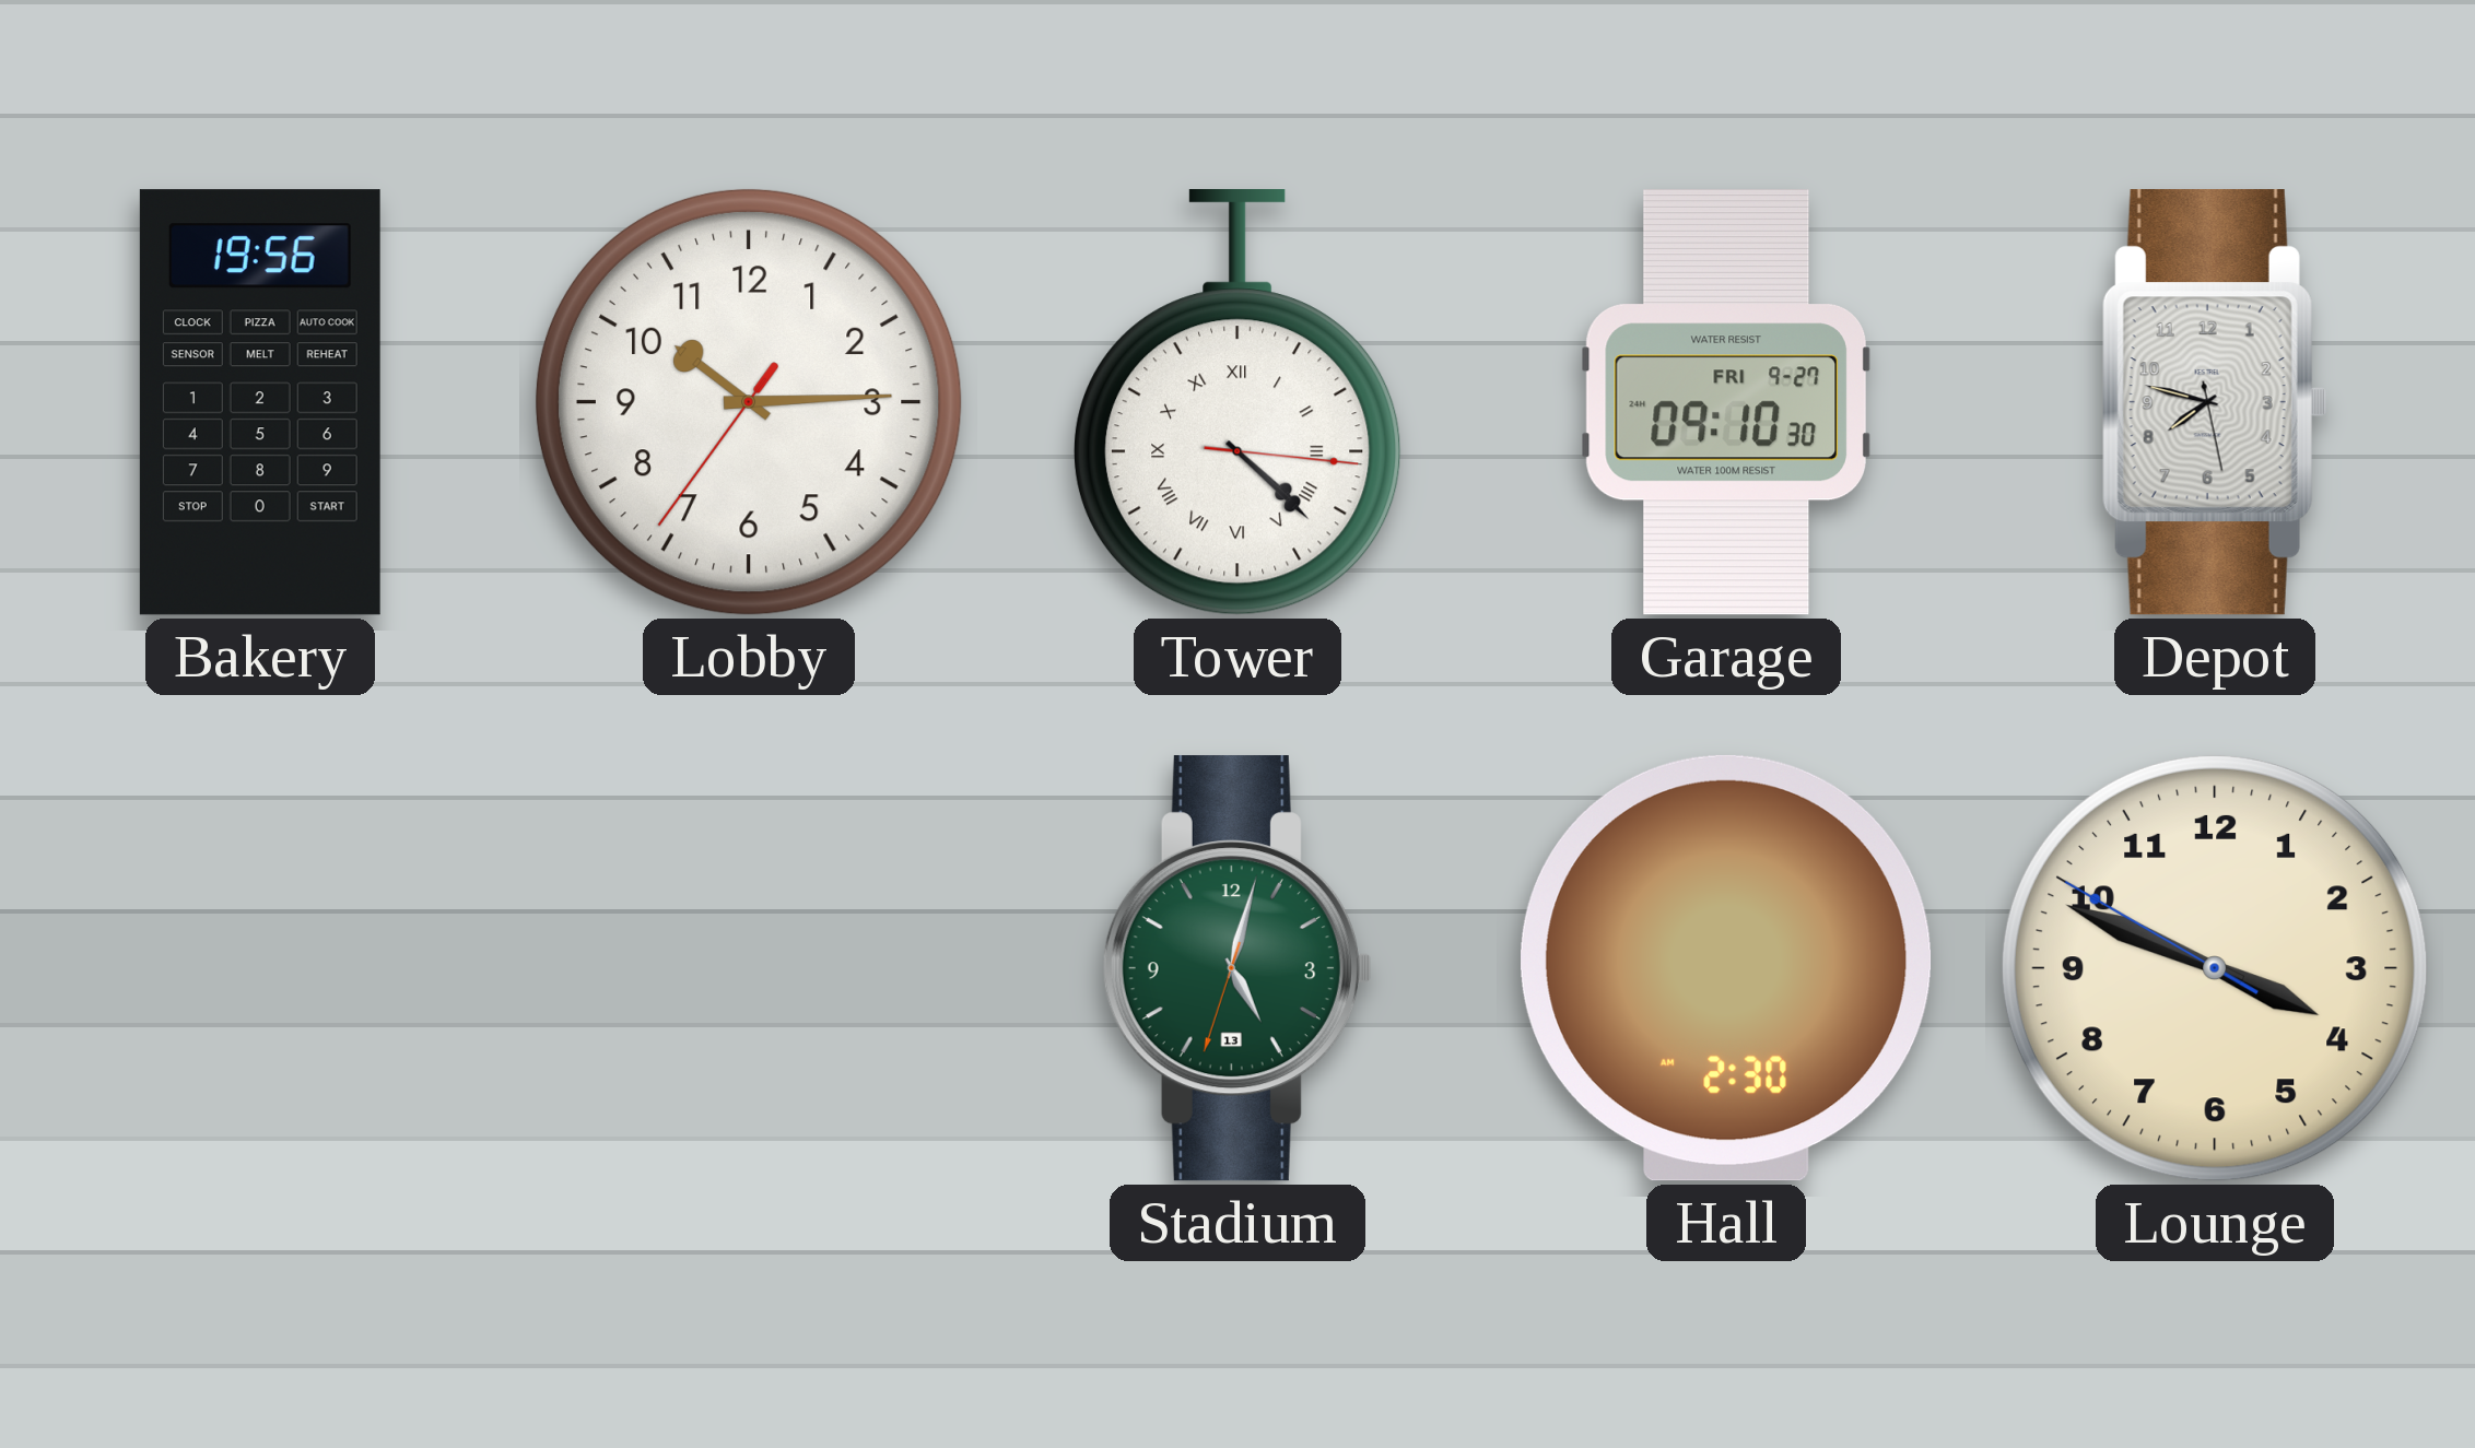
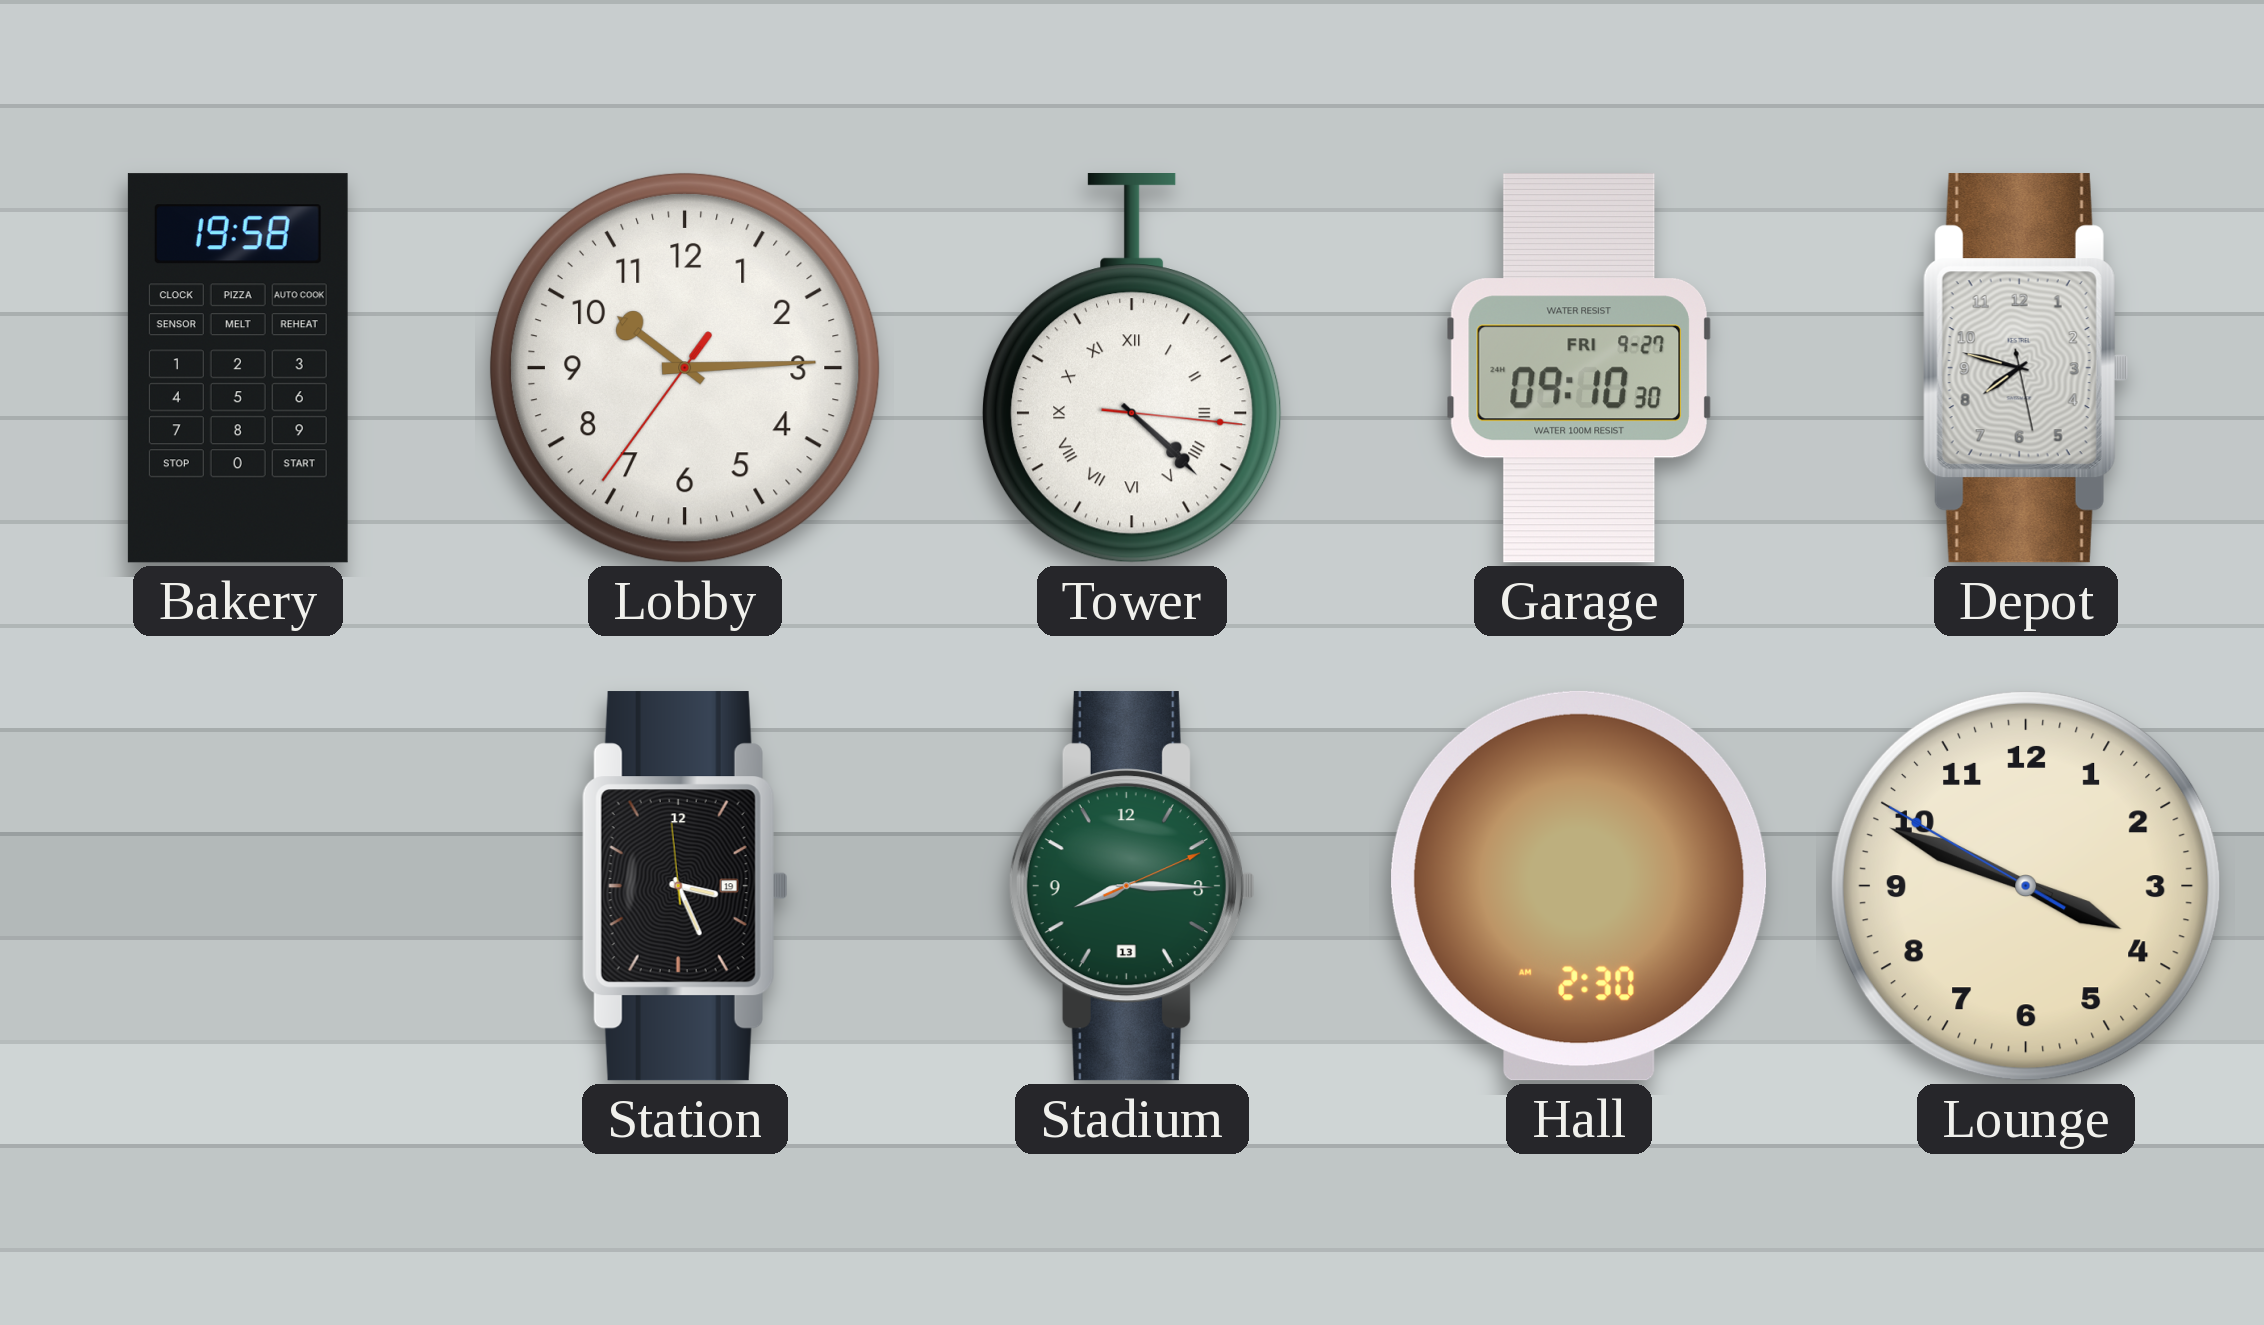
Bakery: 19:56 -> 19:58
Station: none -> 3:25
Stadium: 5:02 -> 8:15
